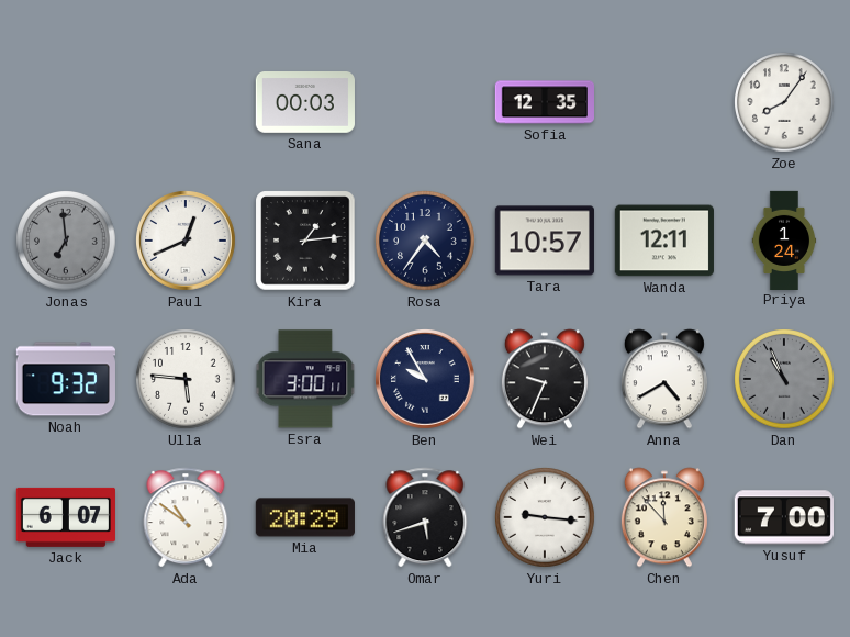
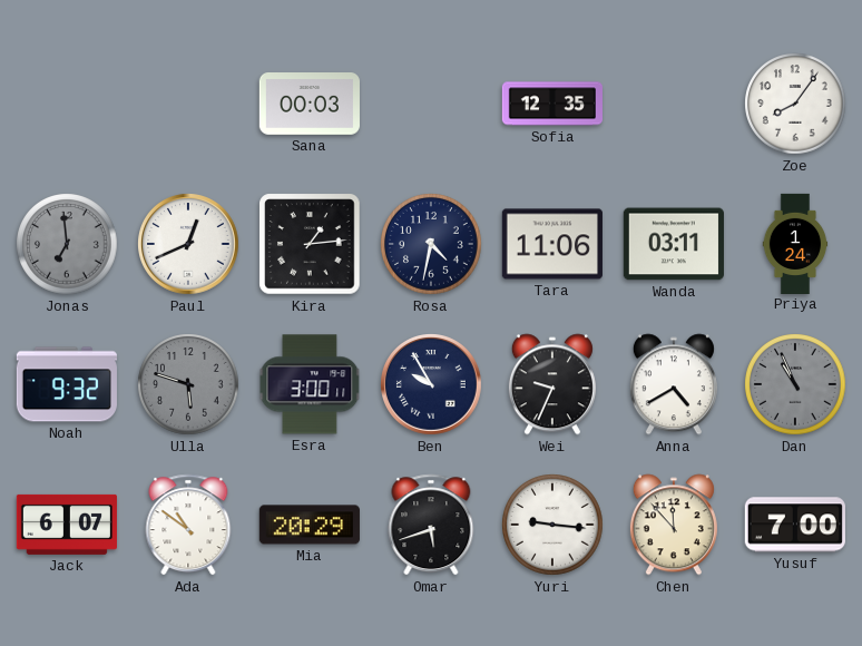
Rosa: 4:36 -> 4:32
Tara: 10:57 -> 11:06
Wanda: 12:11 -> 03:11
Ulla: 5:46 -> 5:48
Ulla dial: white -> grey
